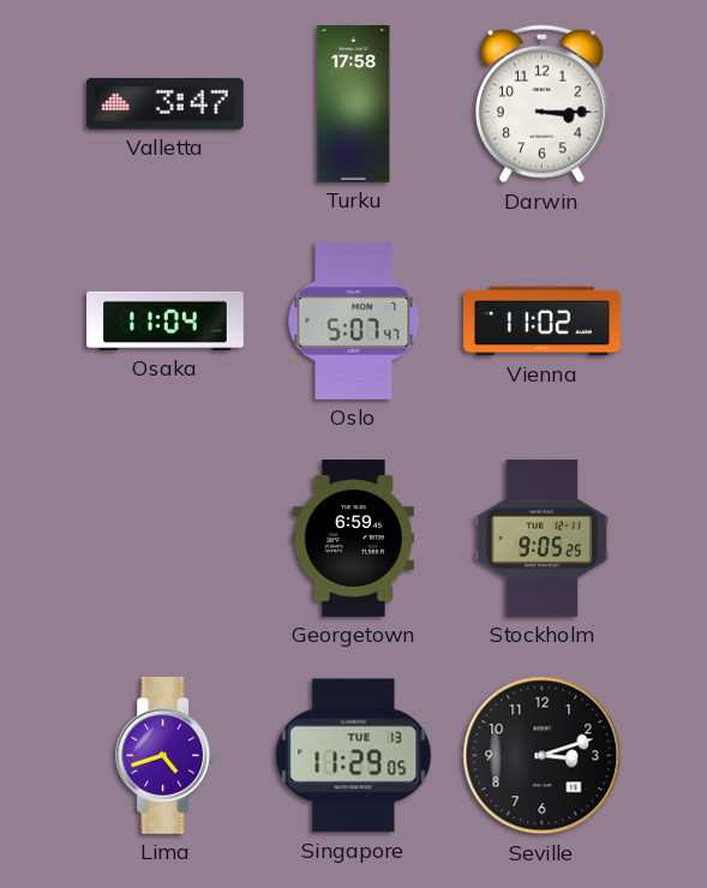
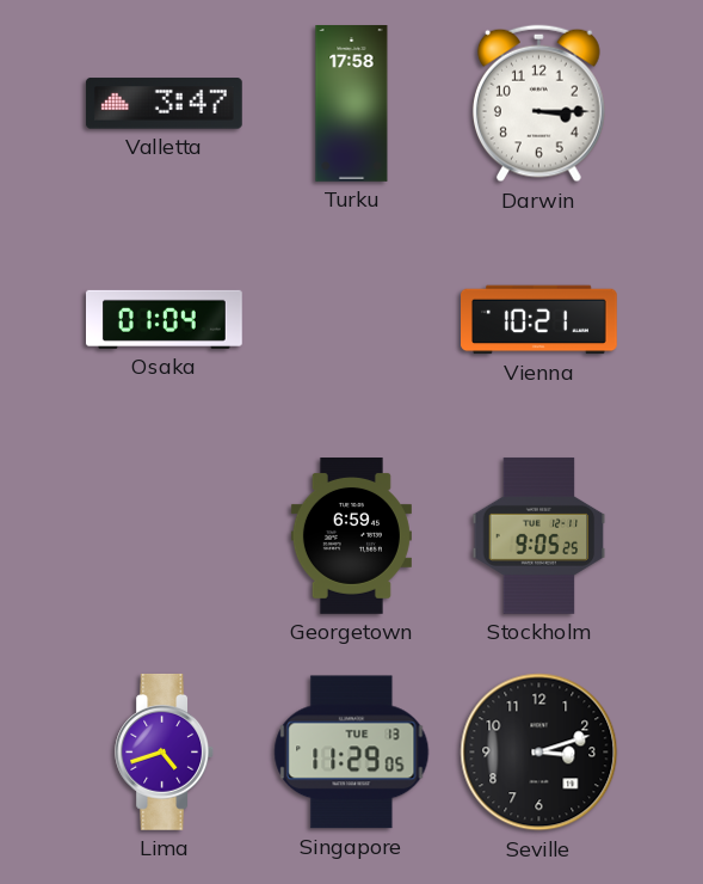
Osaka: 11:04 -> 01:04
Oslo: 5:07 -> none
Vienna: 11:02 -> 10:21
